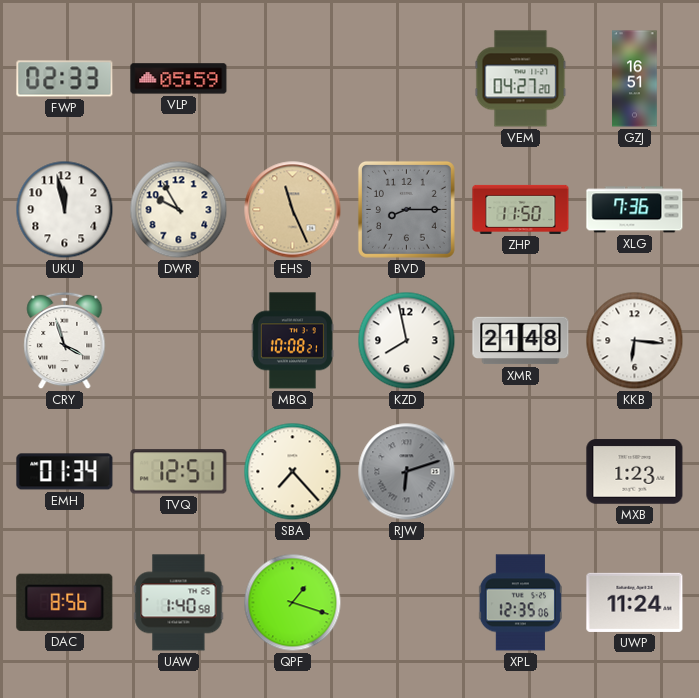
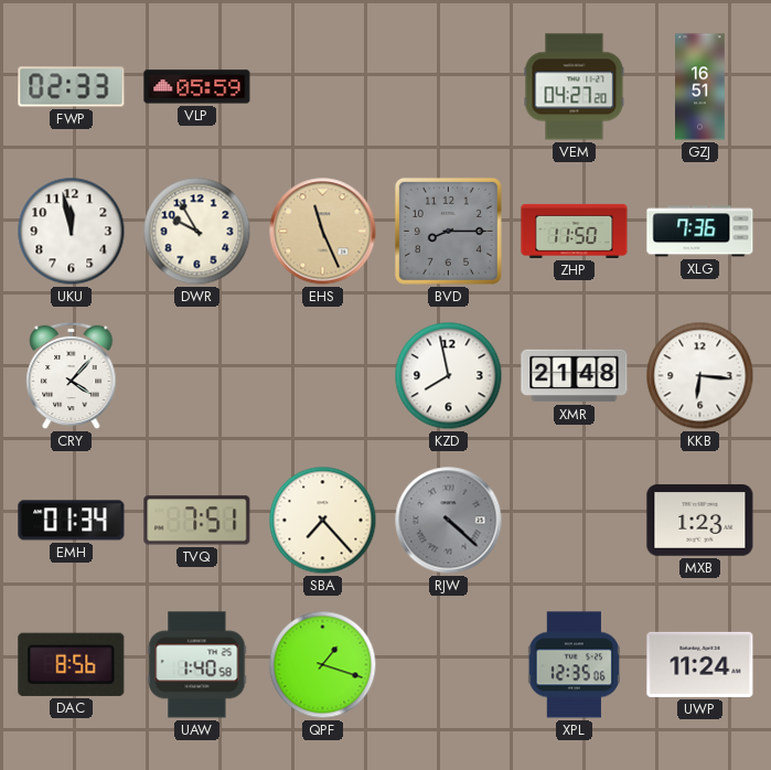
CRY: 3:57 -> 4:07
MBQ: 10:08 -> none
TVQ: 12:51 -> 7:51
RJW: 6:12 -> 4:22
